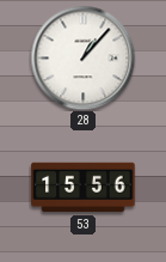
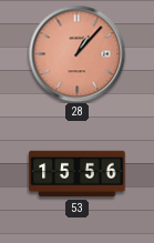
28 dial: white -> salmon
